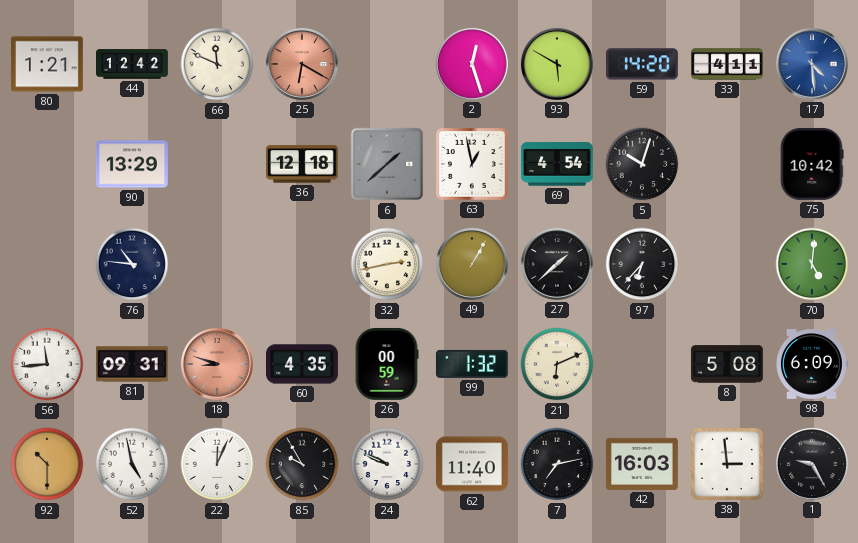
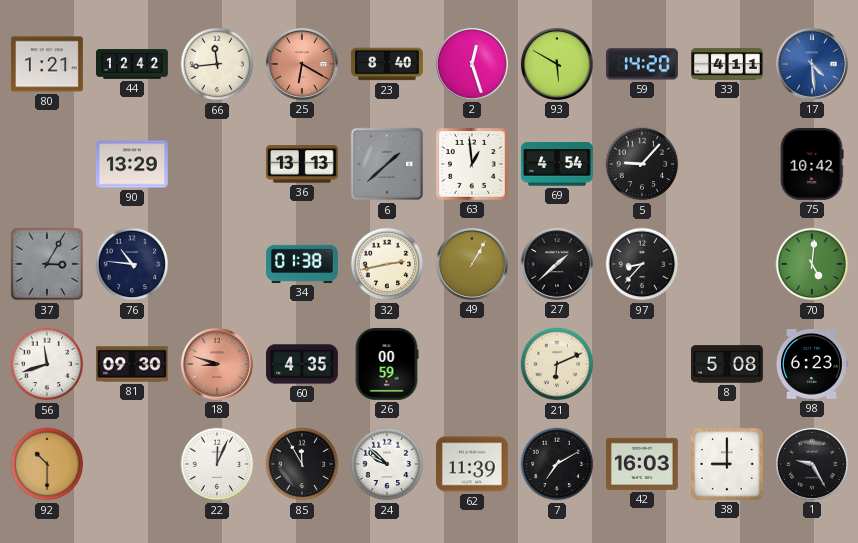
66: 11:49 -> 11:44
23: none -> 8:40
36: 12:18 -> 13:13
63: 12:58 -> 12:59
5: 10:03 -> 9:07
37: none -> 3:05
34: none -> 01:38
97: 6:37 -> 8:37
56: 11:44 -> 11:42
81: 09:31 -> 09:30
99: 1:32 -> none
98: 6:09 -> 6:23
52: 4:58 -> none
85: 9:55 -> 11:55
24: 9:49 -> 9:52
62: 11:40 -> 11:39
7: 7:13 -> 7:10
38: 2:59 -> 9:00
